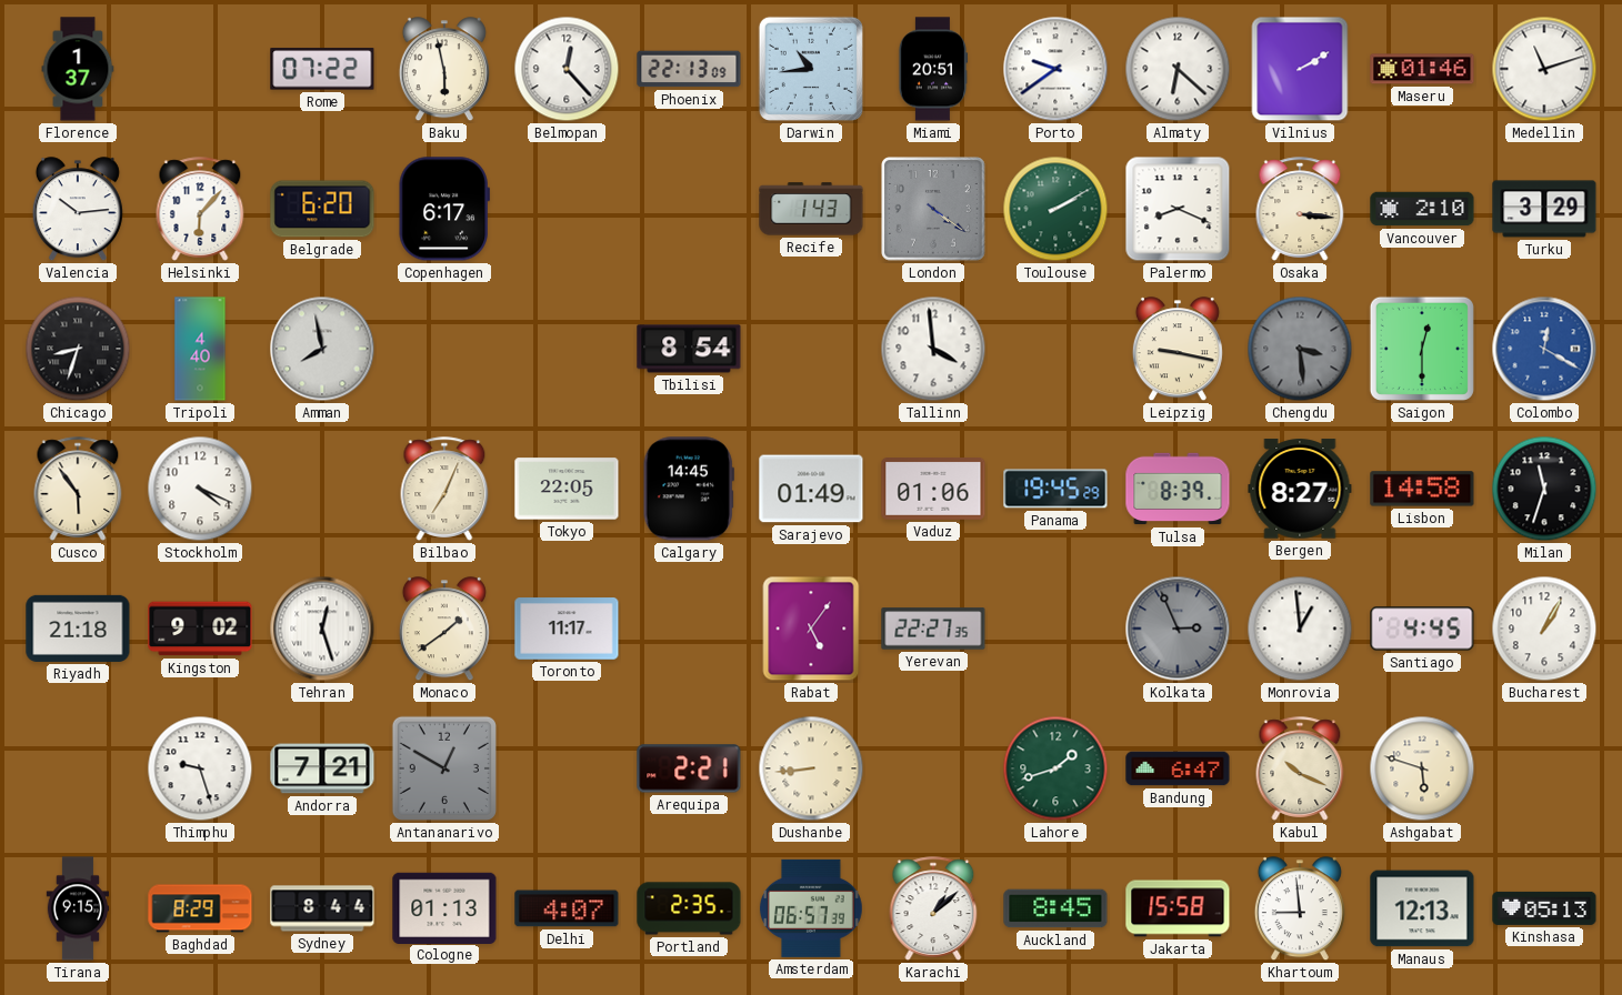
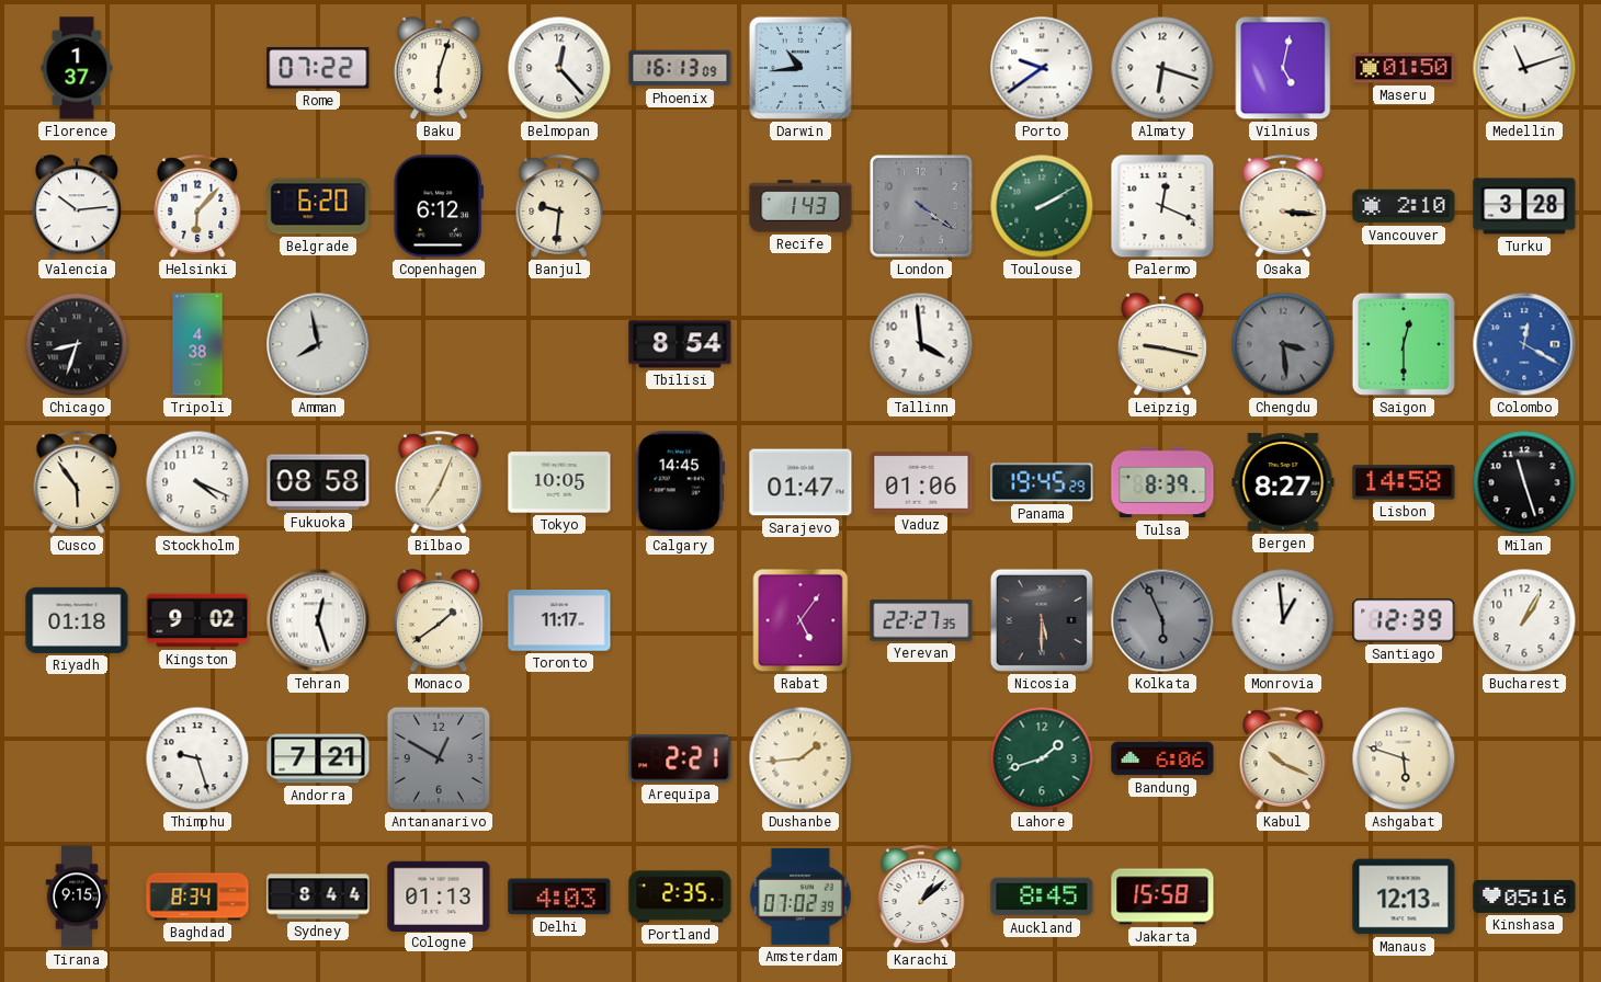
Baku: 5:58 -> 6:03
Phoenix: 22:13 -> 16:13
Miami: 20:51 -> none
Almaty: 6:22 -> 6:18
Vilnius: 2:10 -> 5:02
Maseru: 01:46 -> 01:50
Copenhagen: 6:17 -> 6:12
Banjul: none -> 9:31
Palermo: 8:19 -> 12:19
Turku: 3:29 -> 3:28
Tripoli: 4:40 -> 4:38
Fukuoka: none -> 08:58
Tokyo: 22:05 -> 10:05
Sarajevo: 01:49 -> 01:47
Milan: 11:33 -> 11:27
Riyadh: 21:18 -> 01:18
Nicosia: none -> 5:30
Kolkata: 2:56 -> 5:56
Santiago: 4:45 -> 12:39
Dushanbe: 8:44 -> 1:44
Bandung: 6:47 -> 6:06
Baghdad: 8:29 -> 8:34
Delhi: 4:07 -> 4:03
Amsterdam: 06:57 -> 07:02
Khartoum: 8:59 -> none
Kinshasa: 05:13 -> 05:16
